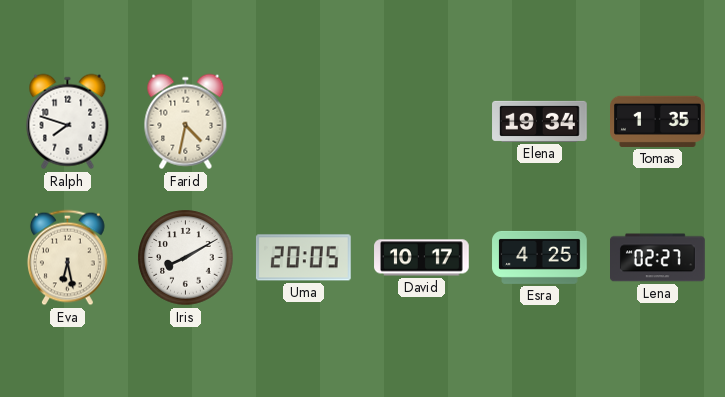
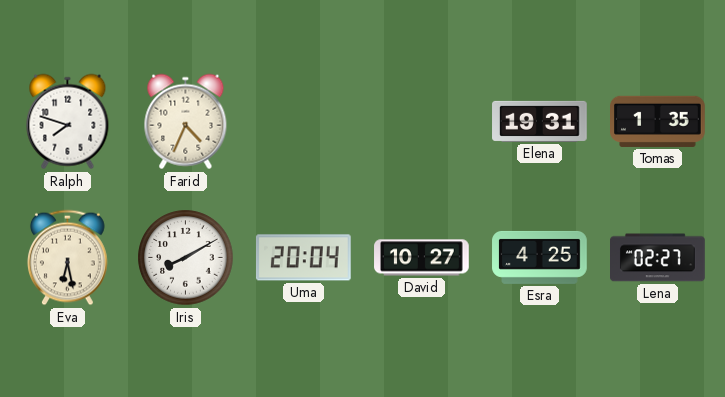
Farid: 4:32 -> 4:34
Elena: 19:34 -> 19:31
Uma: 20:05 -> 20:04
David: 10:17 -> 10:27
